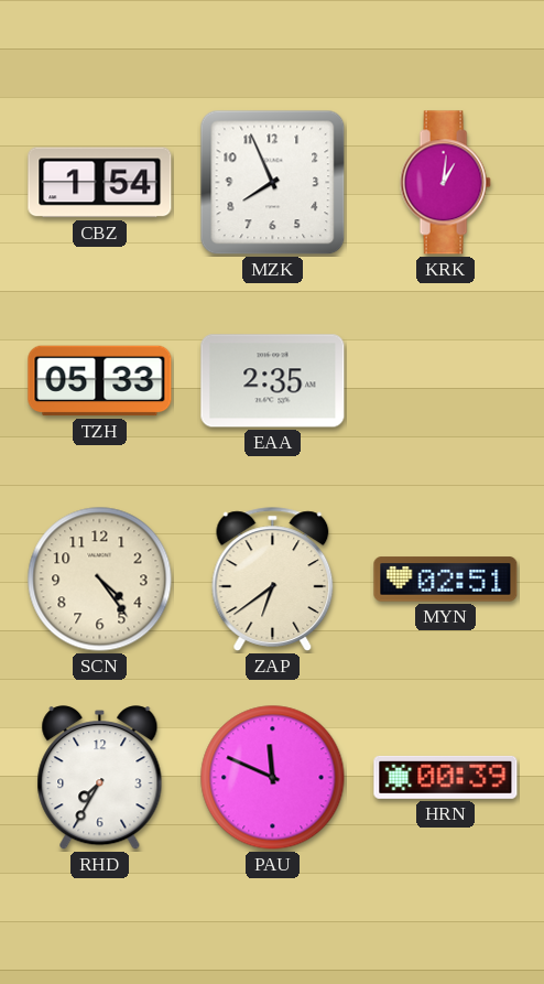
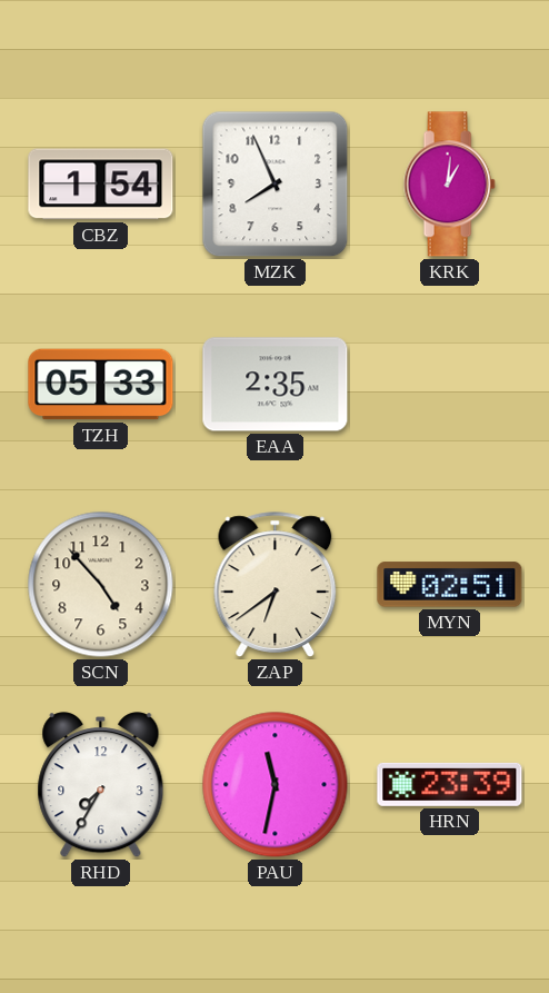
SCN: 4:24 -> 4:53
PAU: 11:49 -> 11:32
HRN: 00:39 -> 23:39
